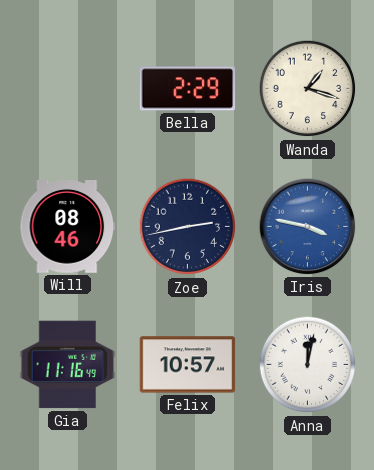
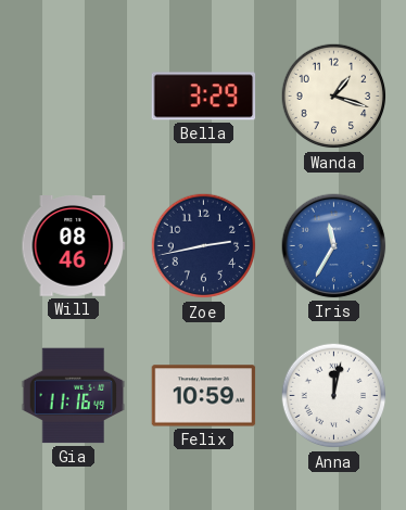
Bella: 2:29 -> 3:29
Iris: 3:47 -> 11:35
Felix: 10:57 -> 10:59
